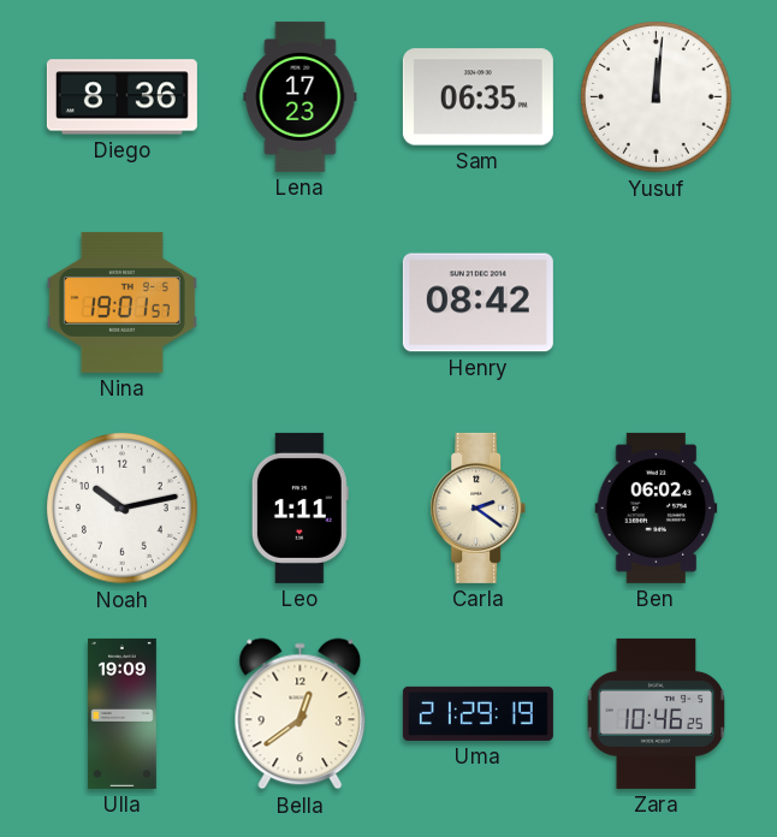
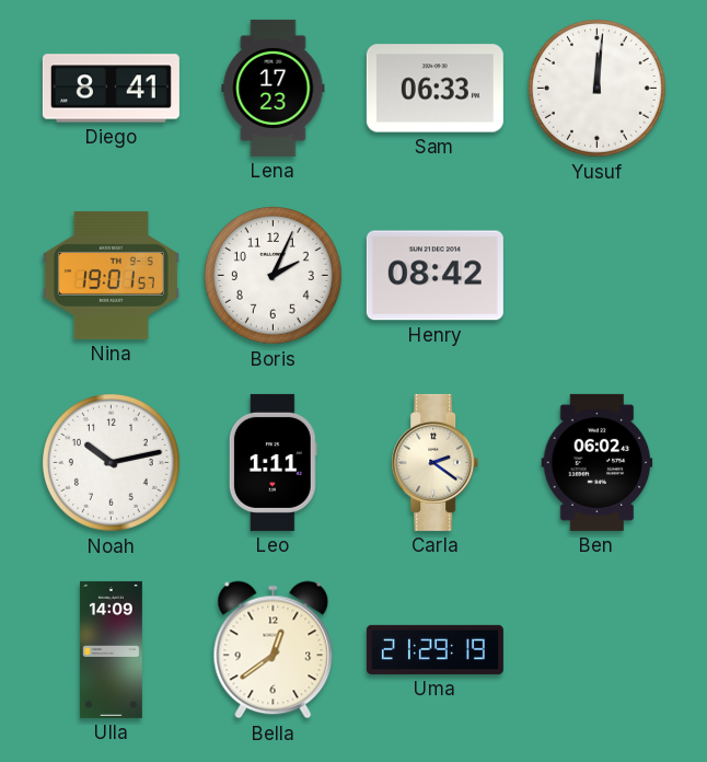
Diego: 8:36 -> 8:41
Sam: 06:35 -> 06:33
Boris: none -> 2:04
Ulla: 19:09 -> 14:09
Zara: 10:46 -> none
